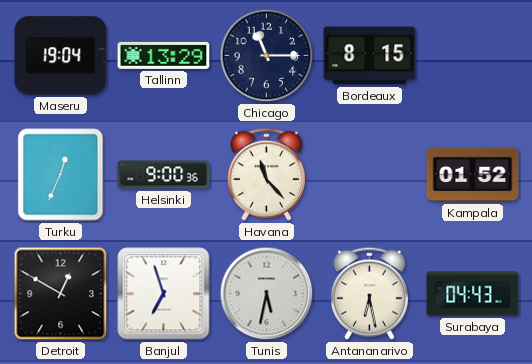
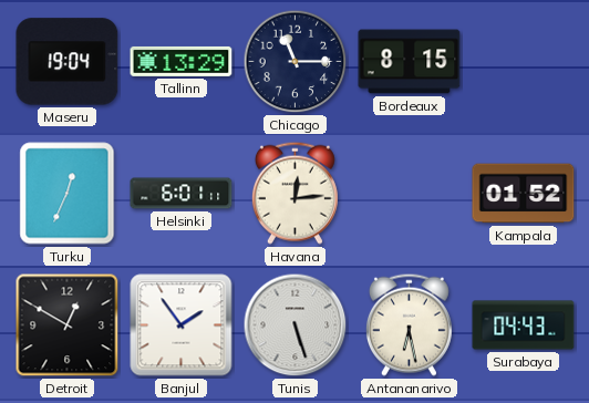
Helsinki: 9:00 -> 6:01
Havana: 11:23 -> 12:14
Banjul: 6:57 -> 1:54
Tunis: 5:32 -> 5:27
